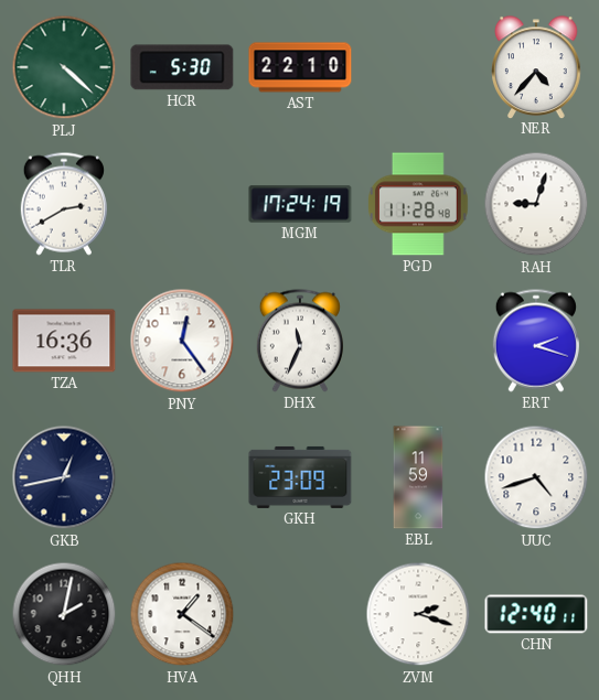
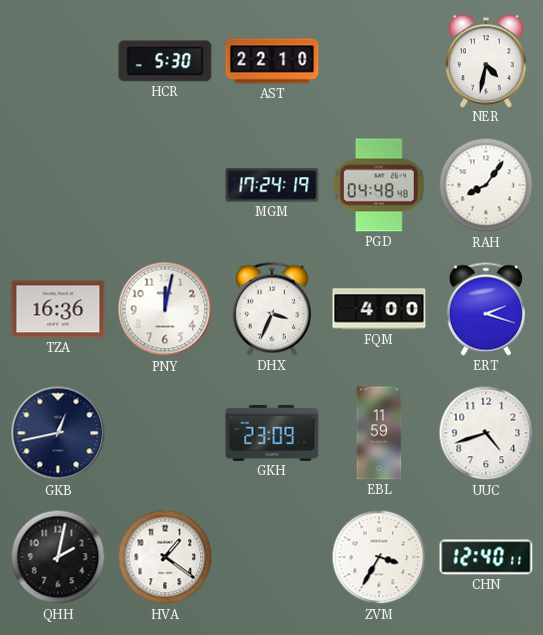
PLJ: 4:22 -> none
NER: 4:37 -> 4:32
TLR: 2:40 -> none
PGD: 11:28 -> 04:48
RAH: 9:03 -> 8:06
PNY: 12:24 -> 12:02
DHX: 11:34 -> 3:34
FQM: none -> 4:00
ZVM: 2:18 -> 3:35
